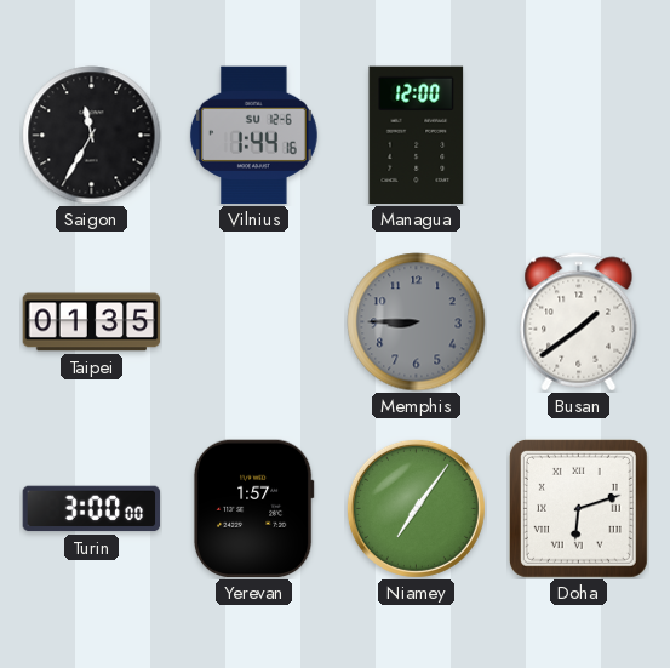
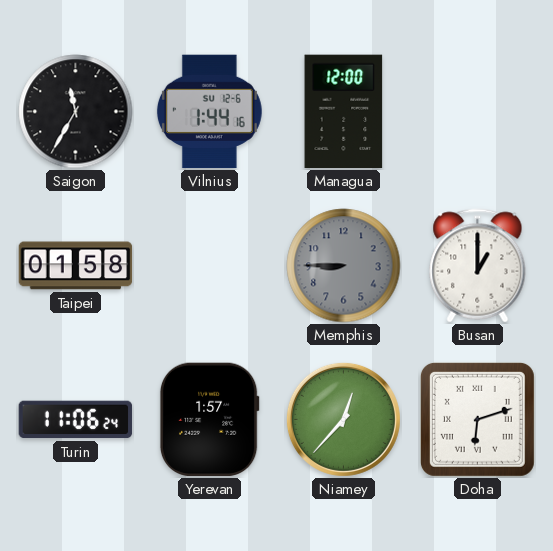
Taipei: 01:35 -> 01:58
Busan: 1:39 -> 1:00
Turin: 3:00 -> 11:06
Niamey: 7:06 -> 12:37
